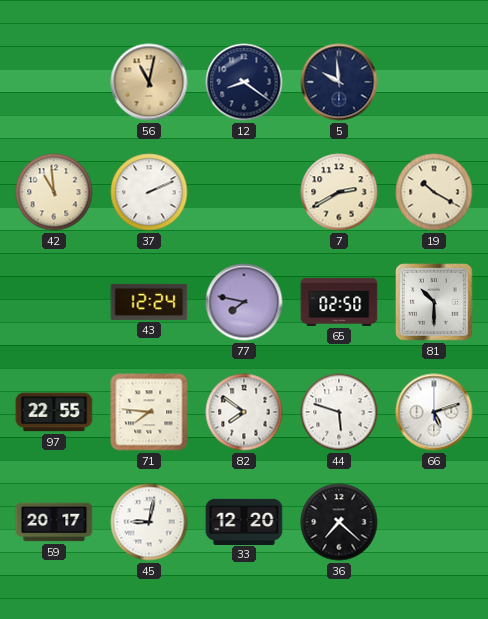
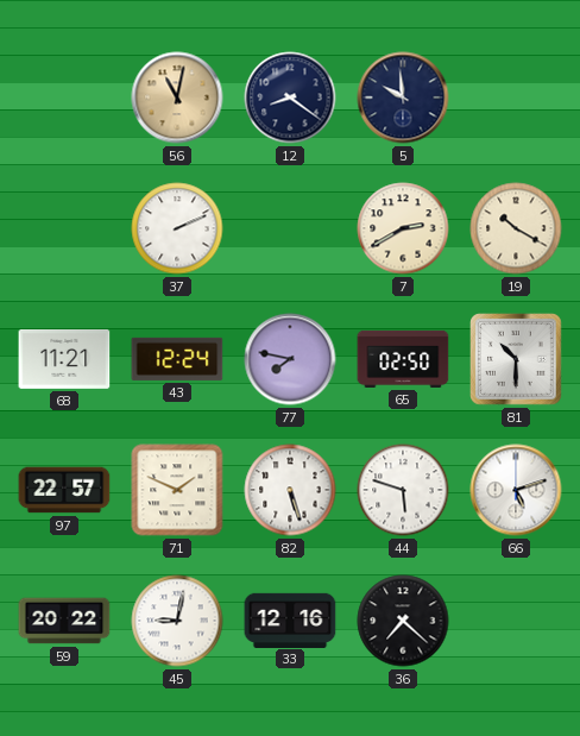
42: 10:59 -> none
68: none -> 11:21
97: 22:55 -> 22:57
71: 7:46 -> 1:49
82: 7:51 -> 5:27
59: 20:17 -> 20:22
33: 12:20 -> 12:16
